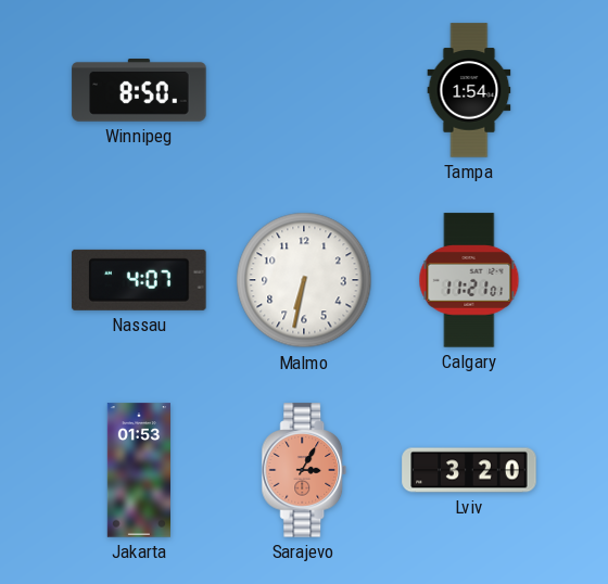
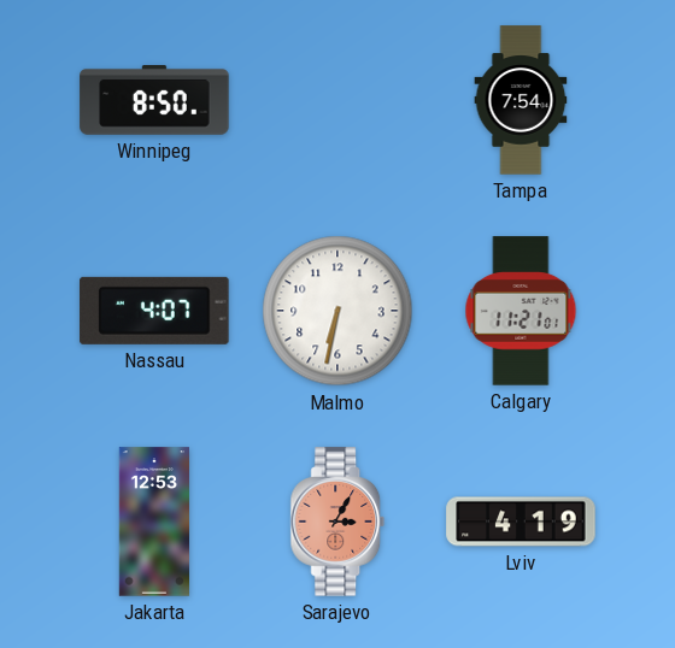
Tampa: 1:54 -> 7:54
Jakarta: 01:53 -> 12:53
Lviv: 3:20 -> 4:19
